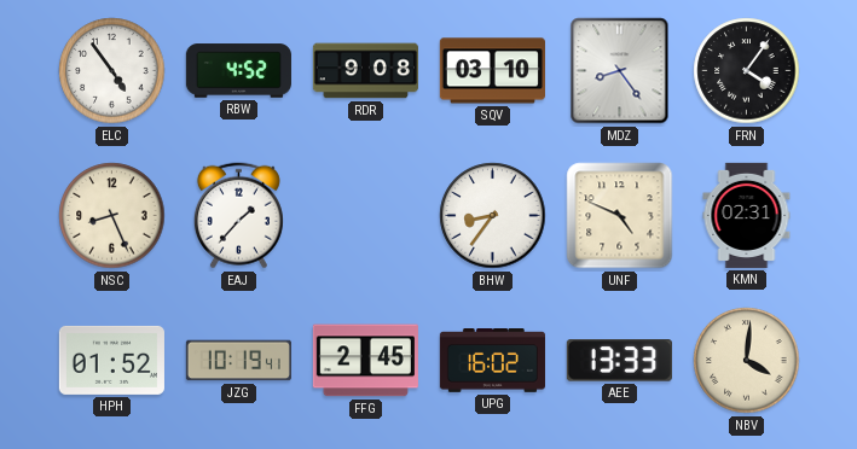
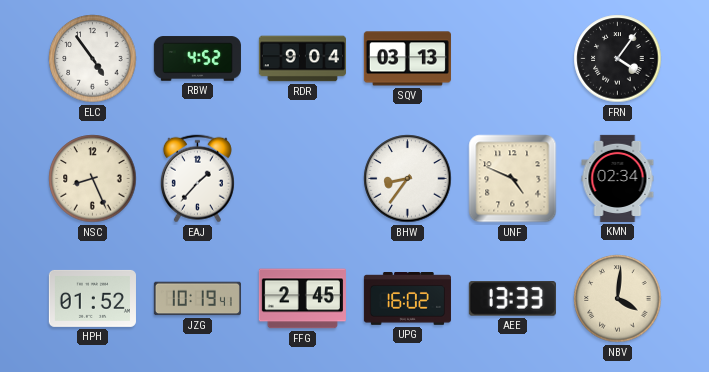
RDR: 9:08 -> 9:04
SQV: 03:10 -> 03:13
MDZ: 8:24 -> none
KMN: 02:31 -> 02:34
